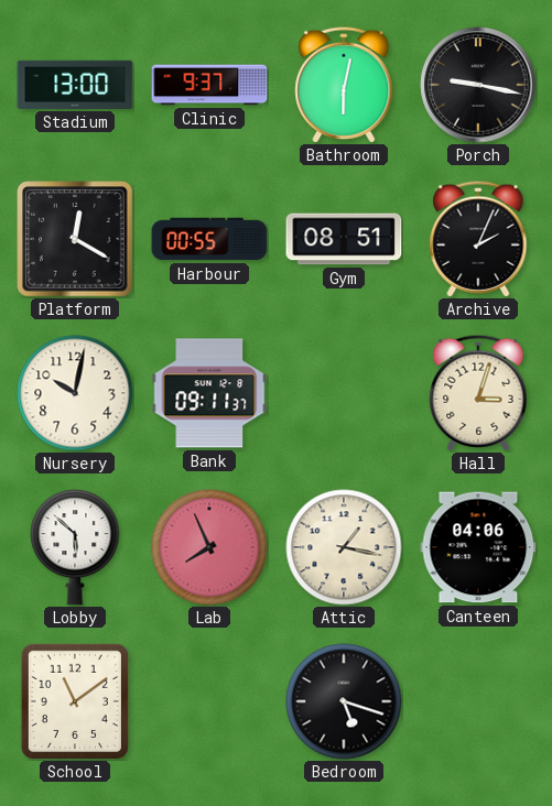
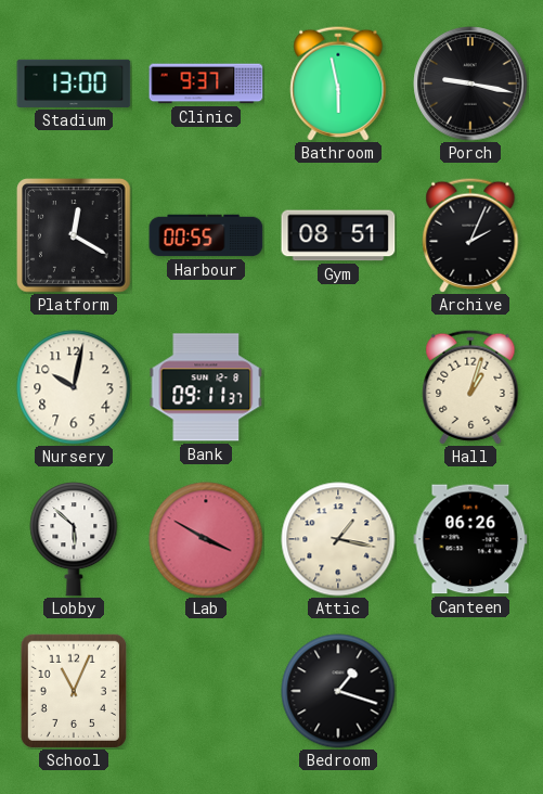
Bathroom: 6:02 -> 5:58
Hall: 3:03 -> 1:03
Lab: 7:56 -> 3:50
Canteen: 04:06 -> 06:26
School: 11:09 -> 11:04
Bedroom: 5:18 -> 1:18
